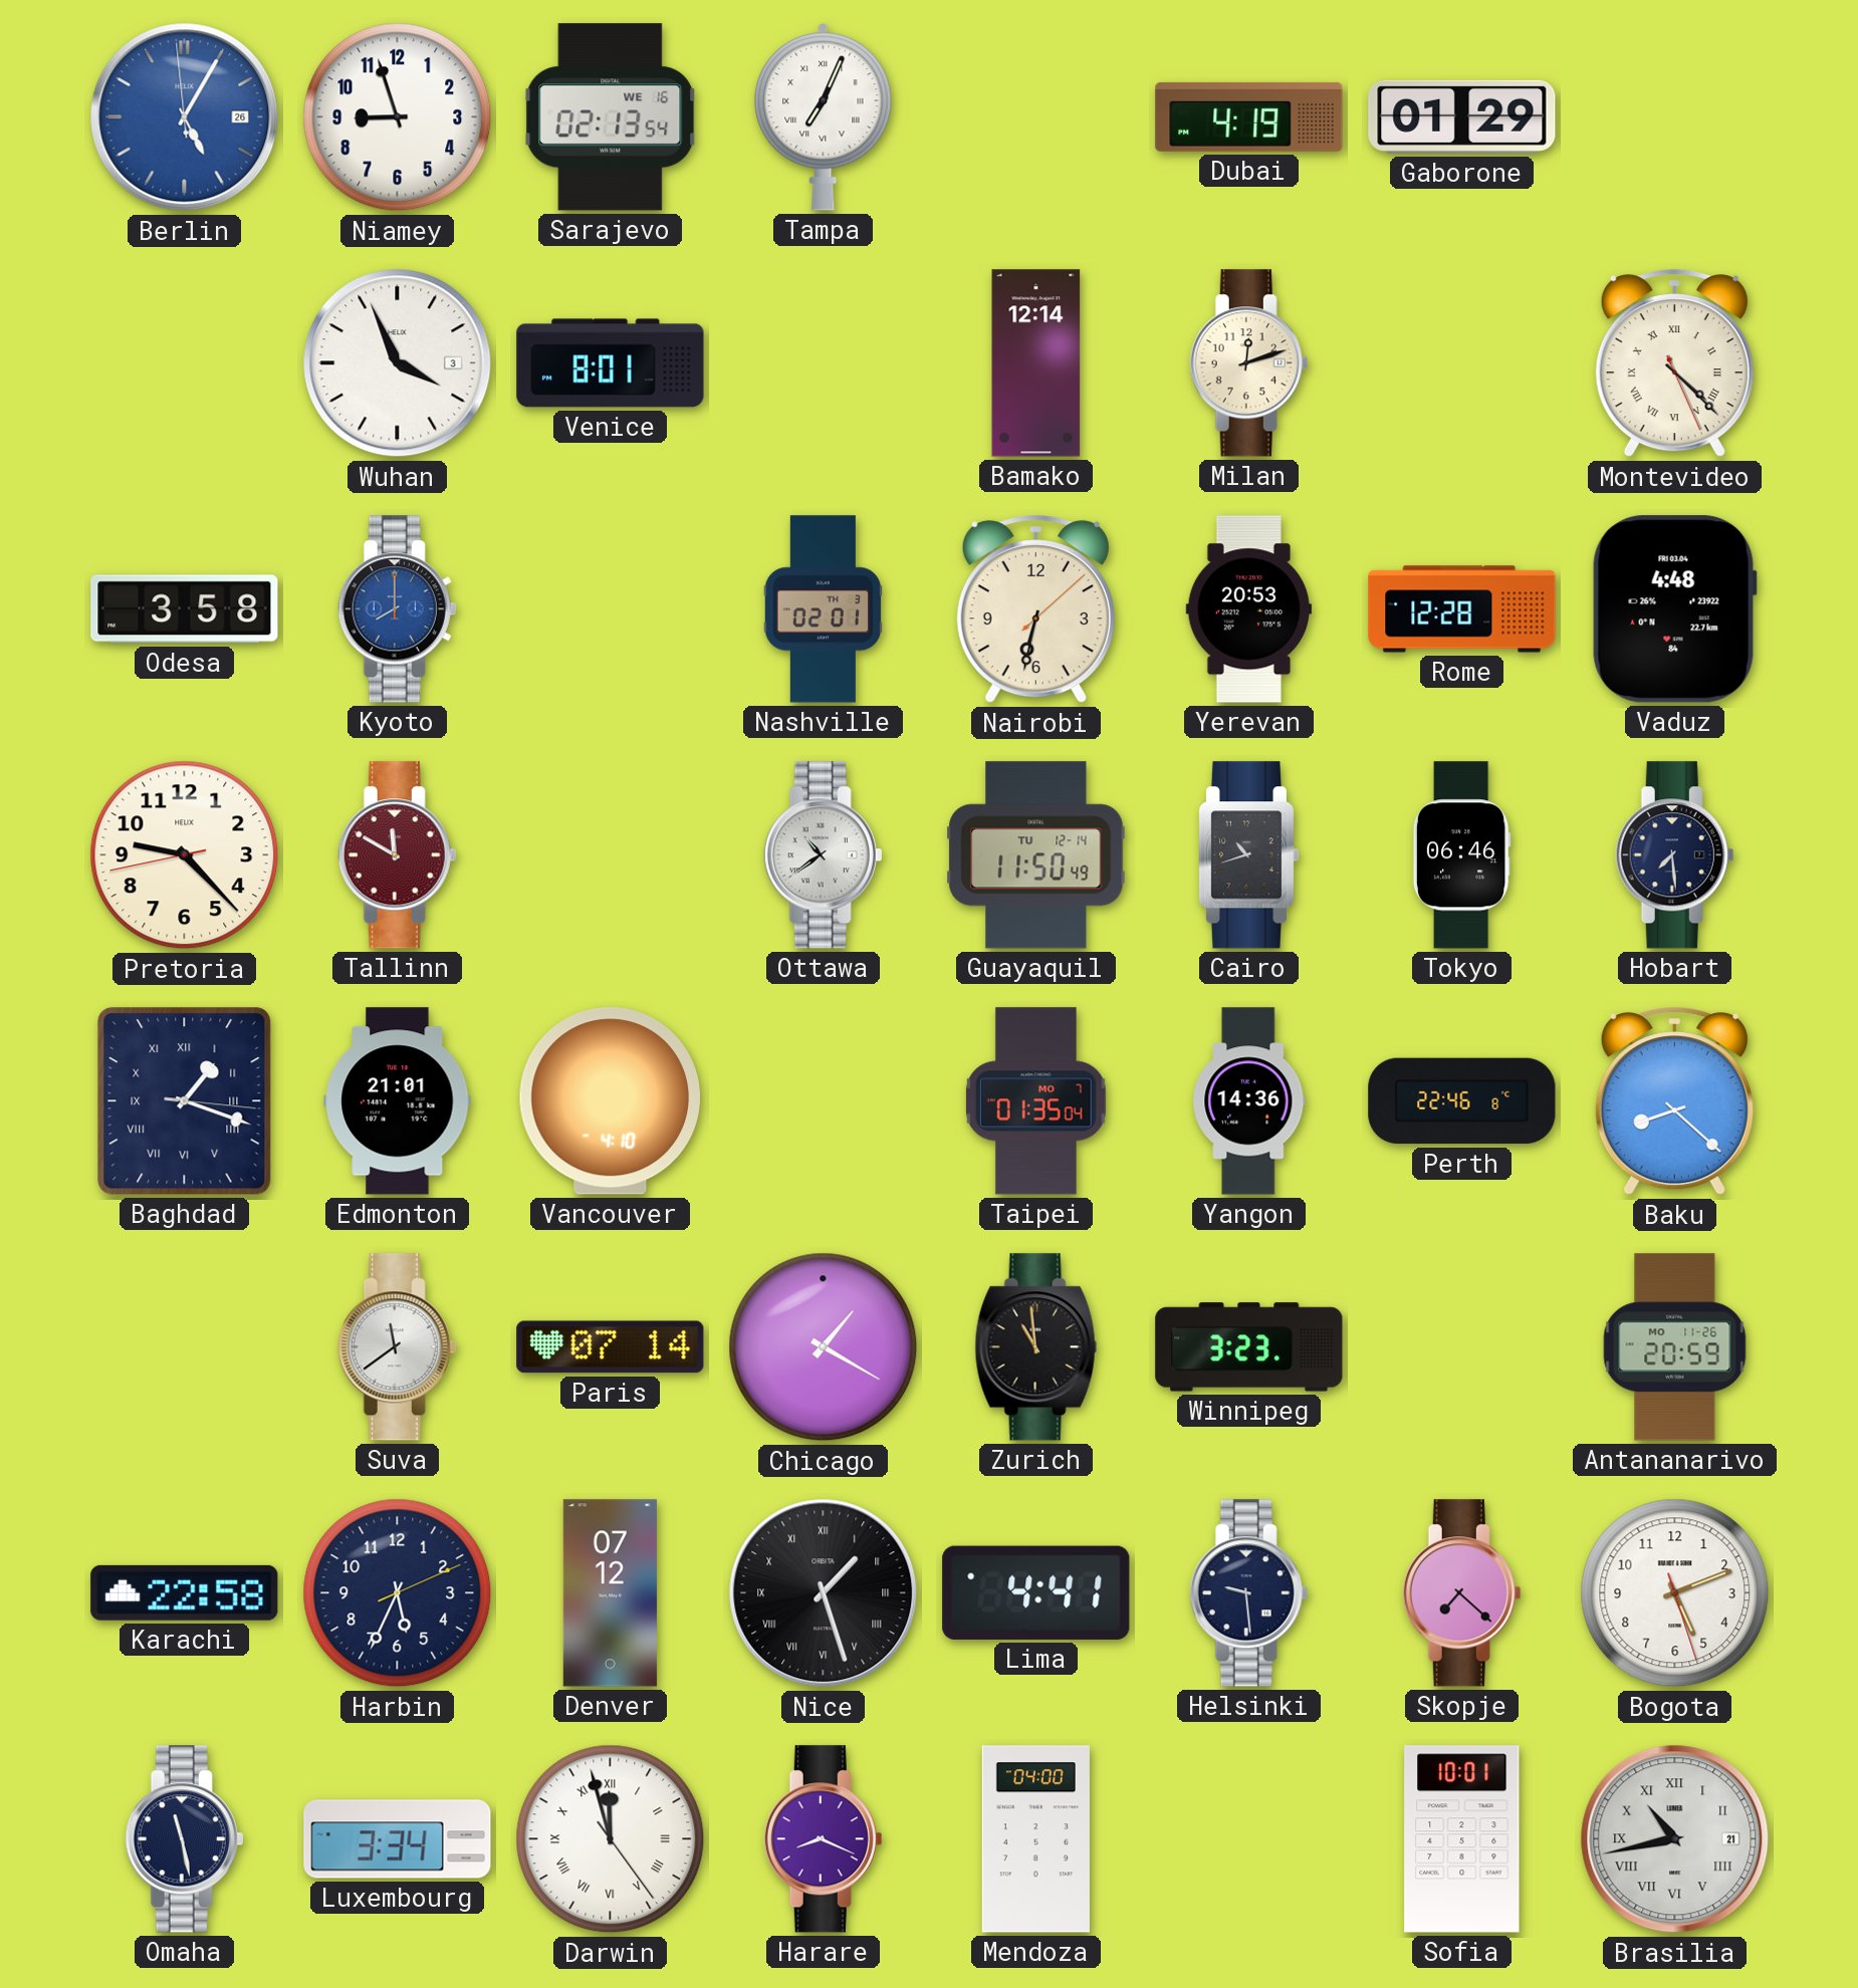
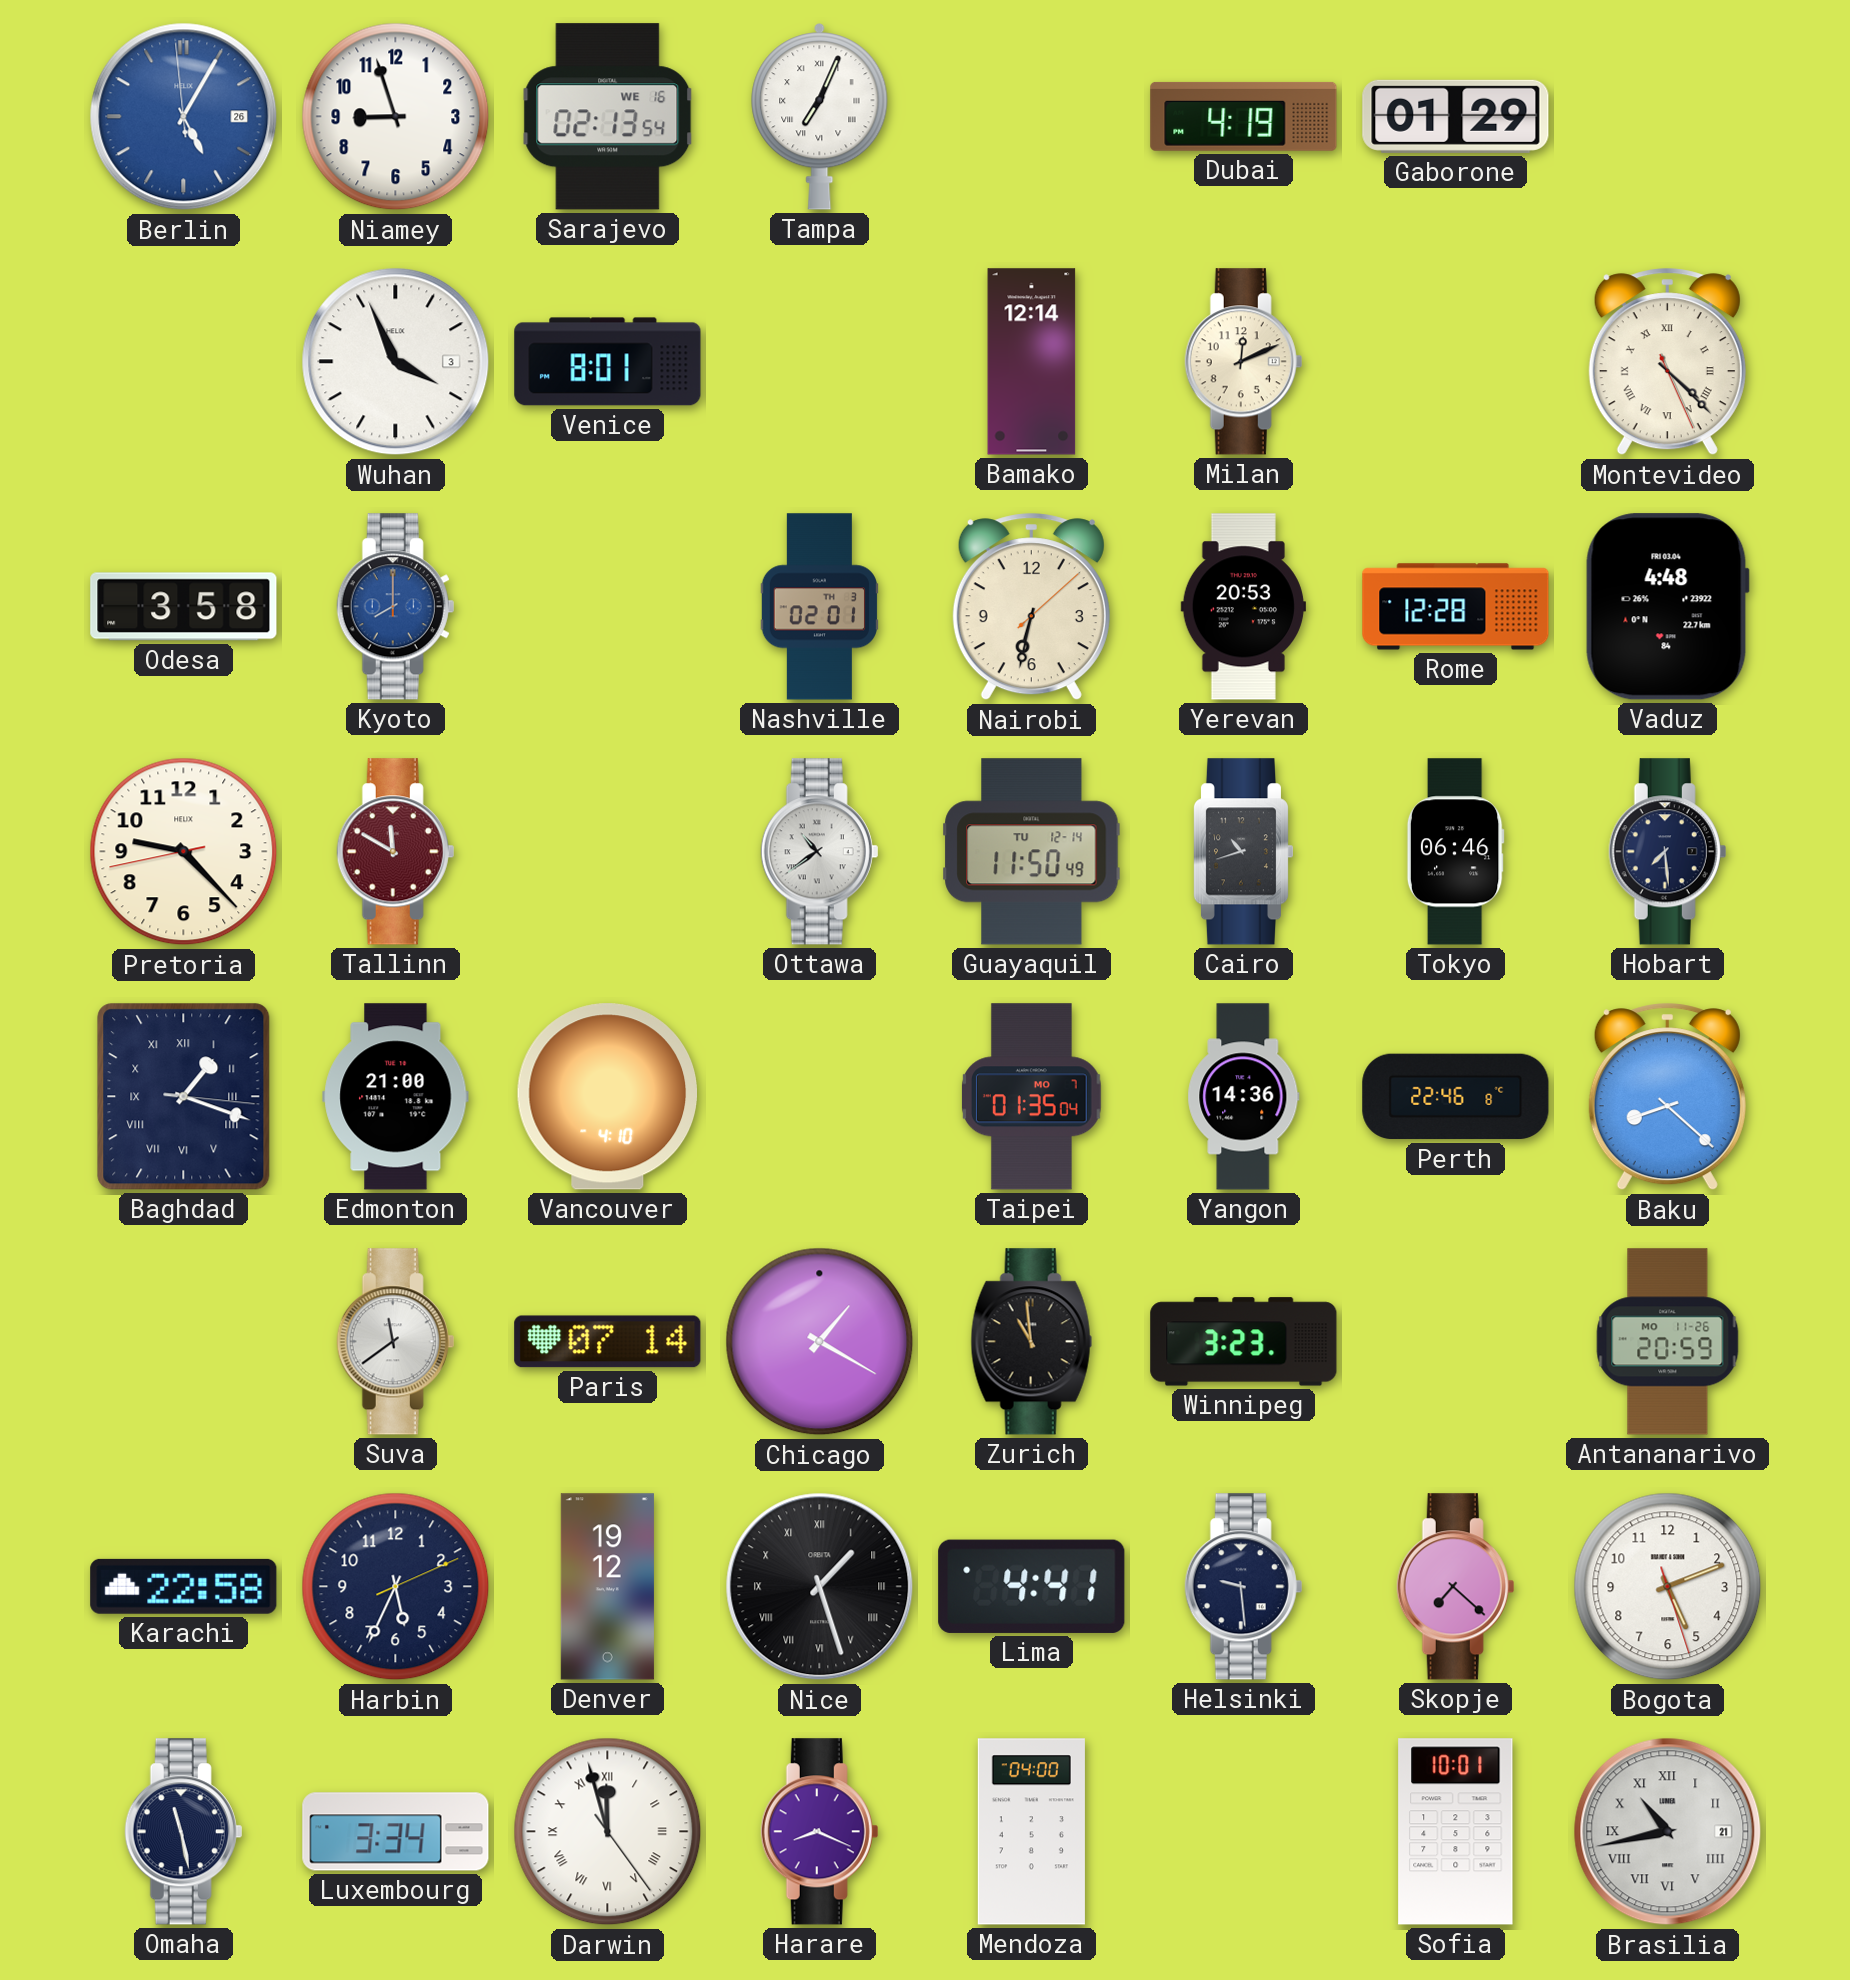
Milan: 12:12 -> 12:11
Edmonton: 21:01 -> 21:00
Denver: 07:12 -> 19:12
